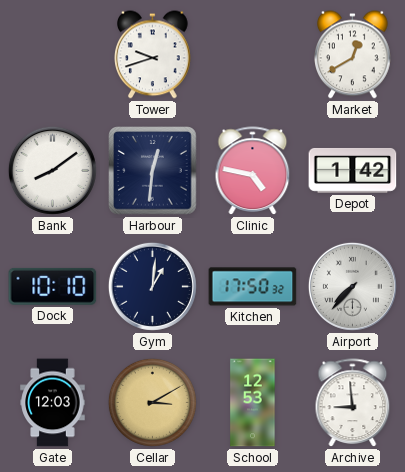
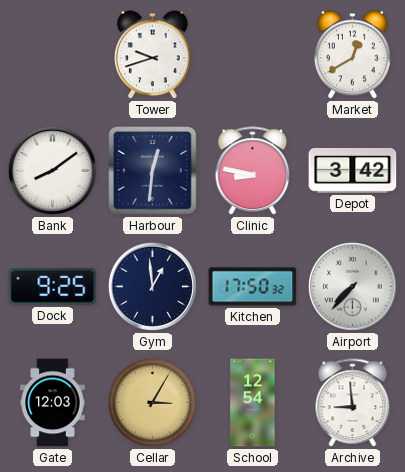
Clinic: 4:47 -> 8:47
Depot: 1:42 -> 3:42
Dock: 10:10 -> 9:25
Gym: 1:01 -> 12:59
Cellar: 3:10 -> 3:05
School: 12:53 -> 12:54
